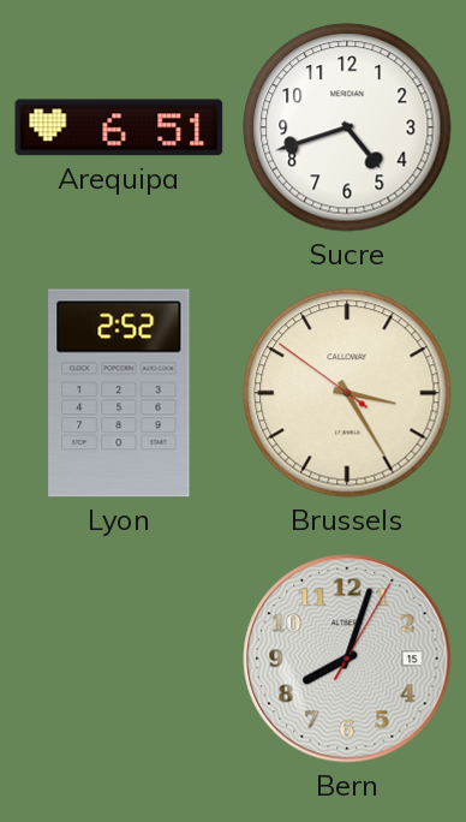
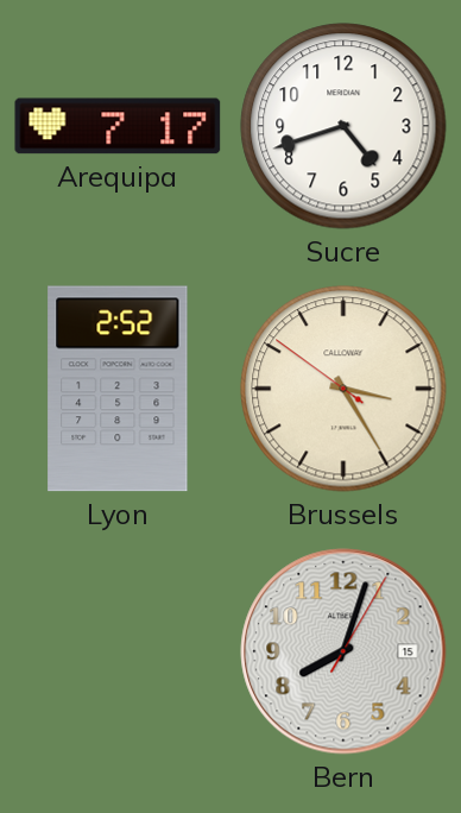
Arequipa: 6:51 -> 7:17
